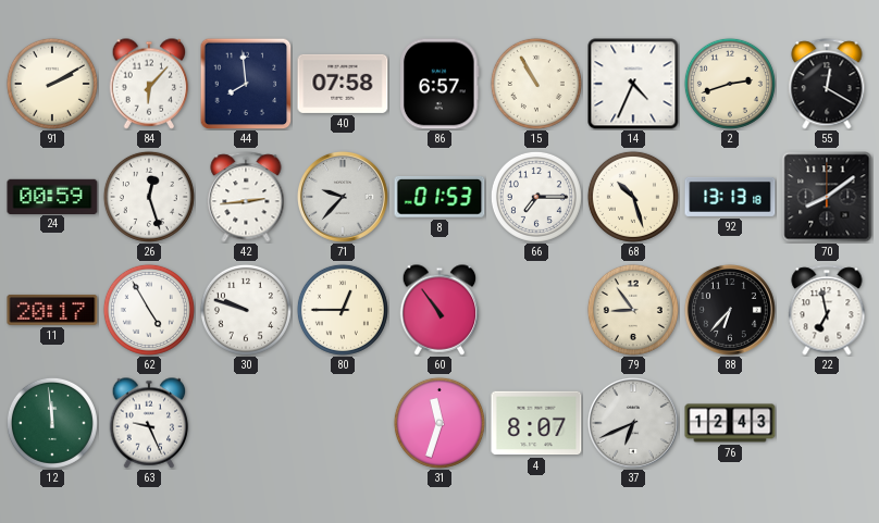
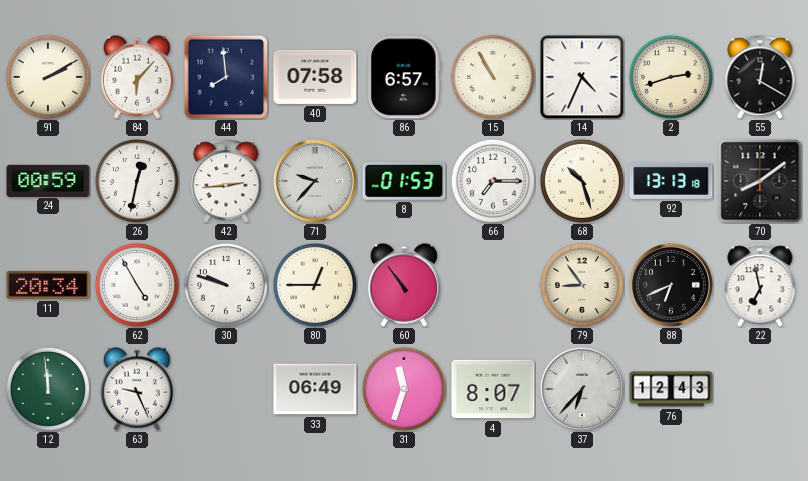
26: 12:27 -> 12:32
11: 20:17 -> 20:34
88: 6:37 -> 6:41
33: none -> 06:49
37: 6:41 -> 6:37
